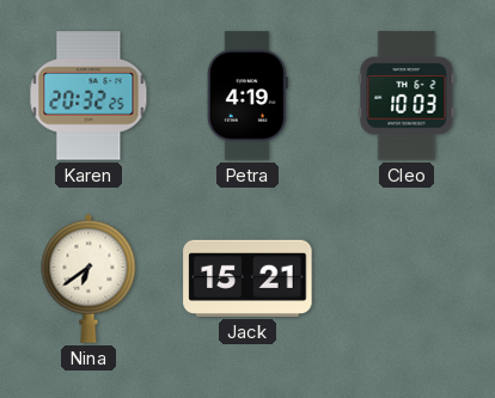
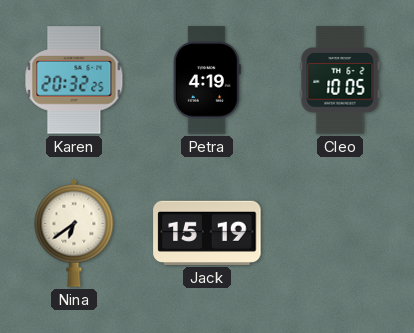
Cleo: 10:03 -> 10:05
Jack: 15:21 -> 15:19
